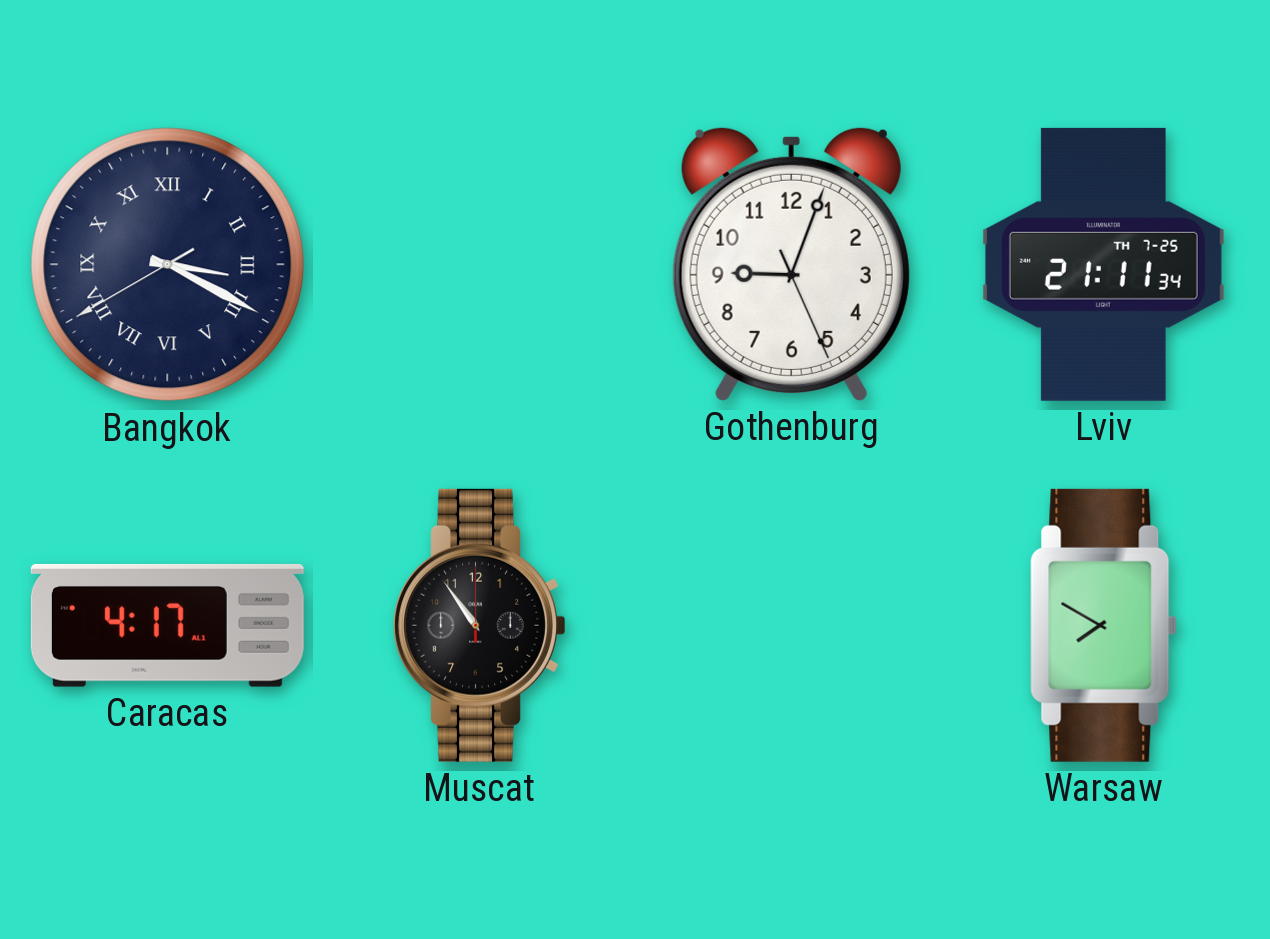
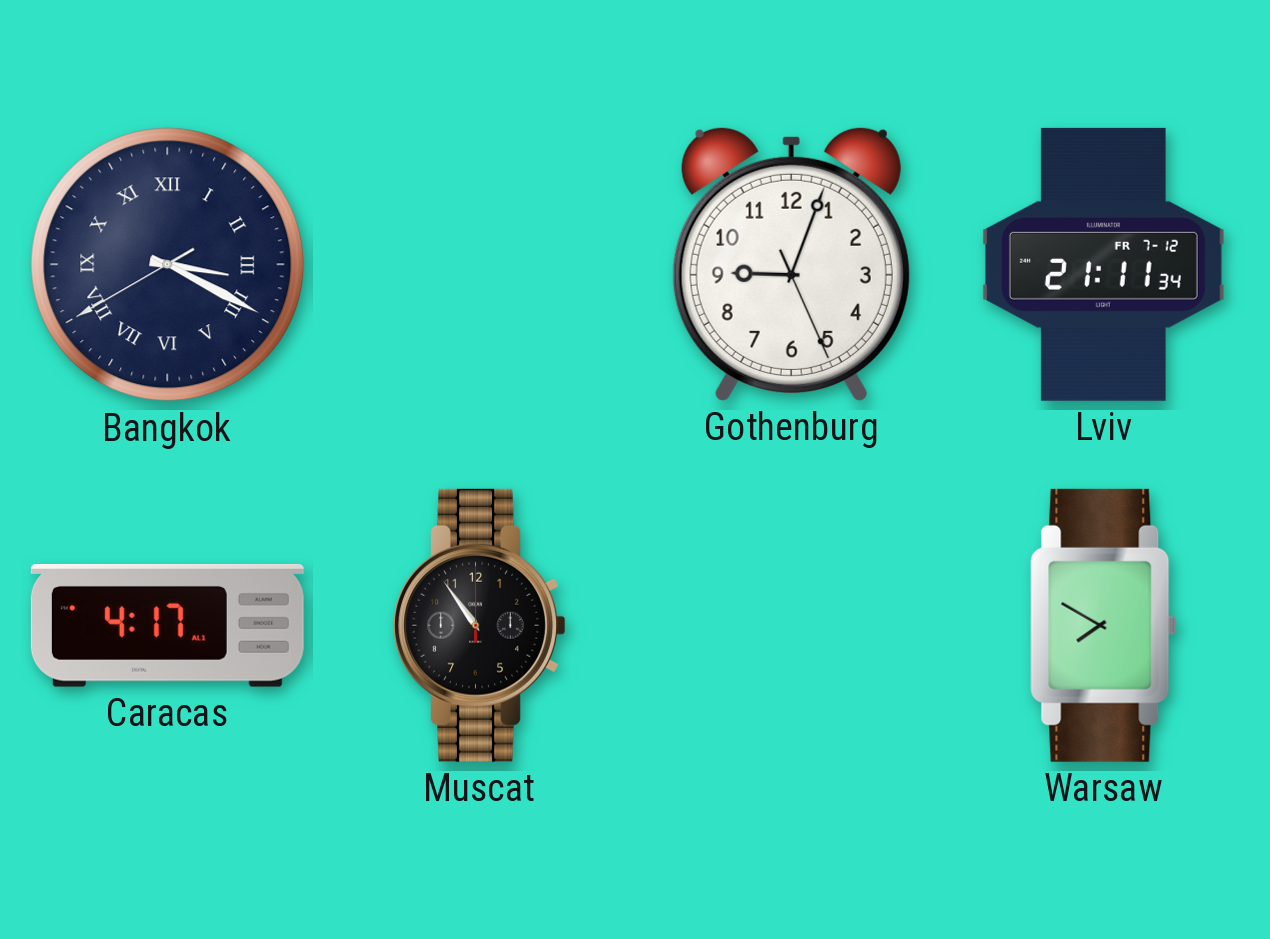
Lviv date: TH 7-25 -> FR 7-12
